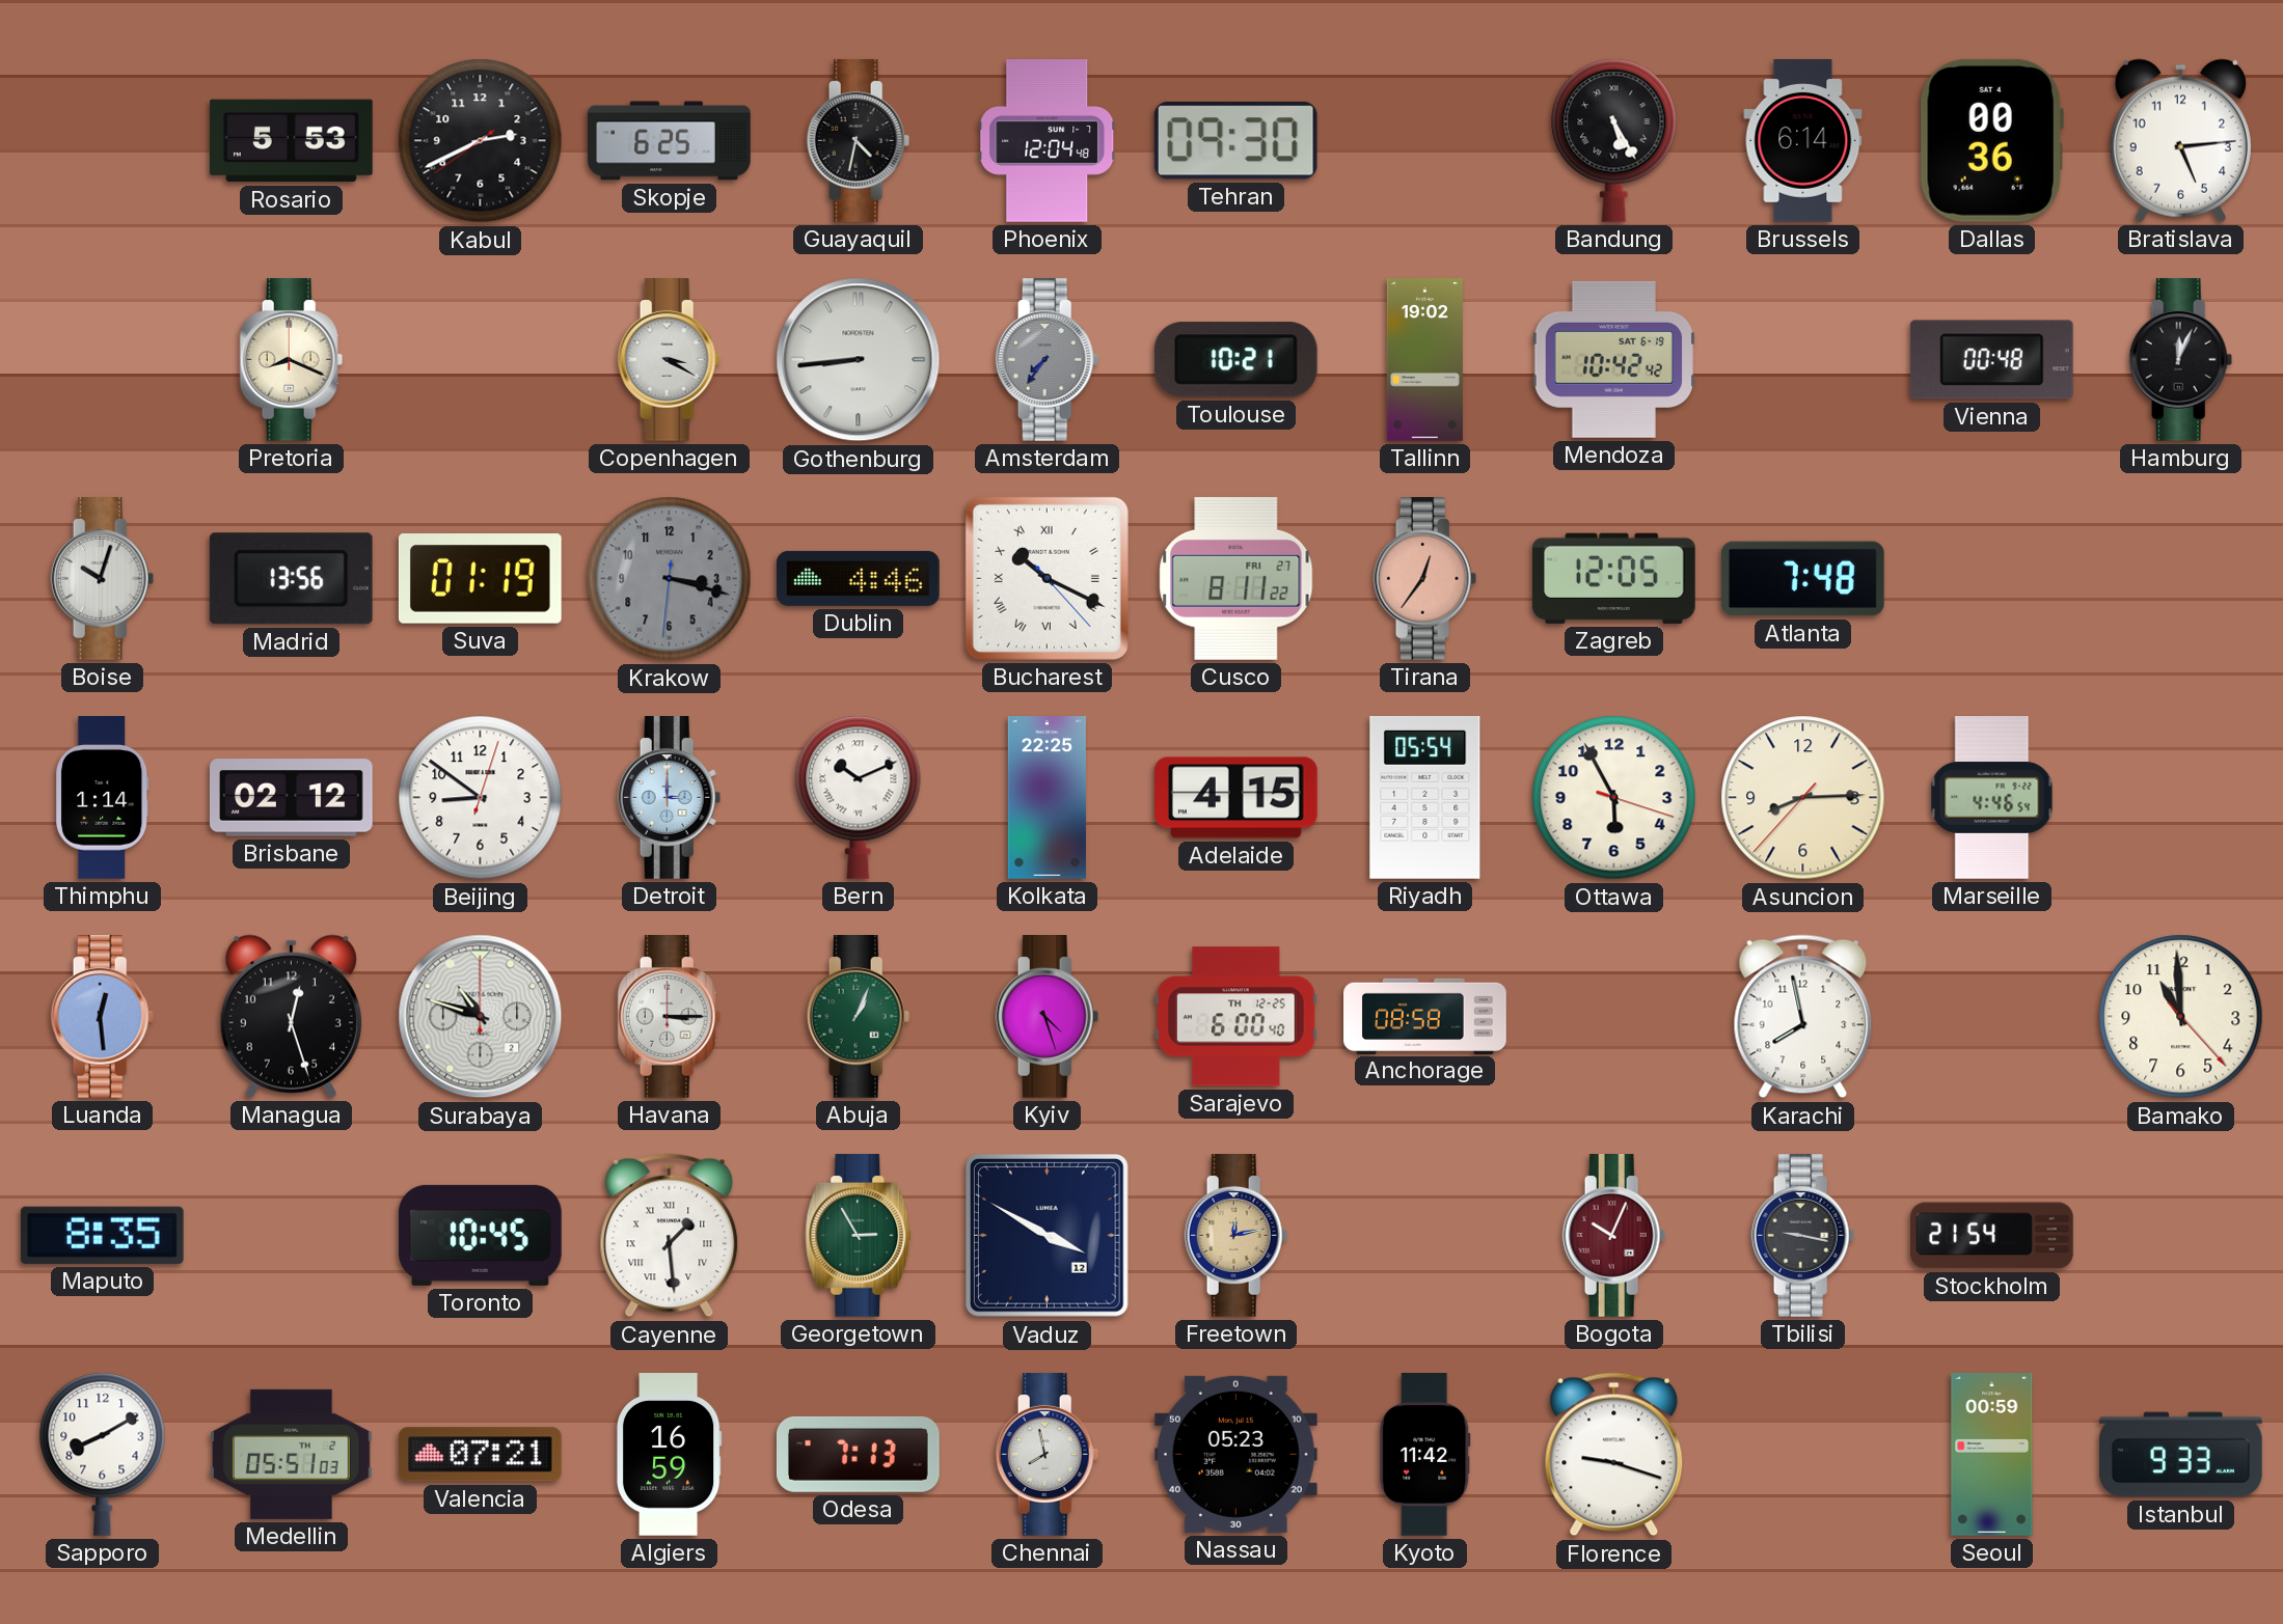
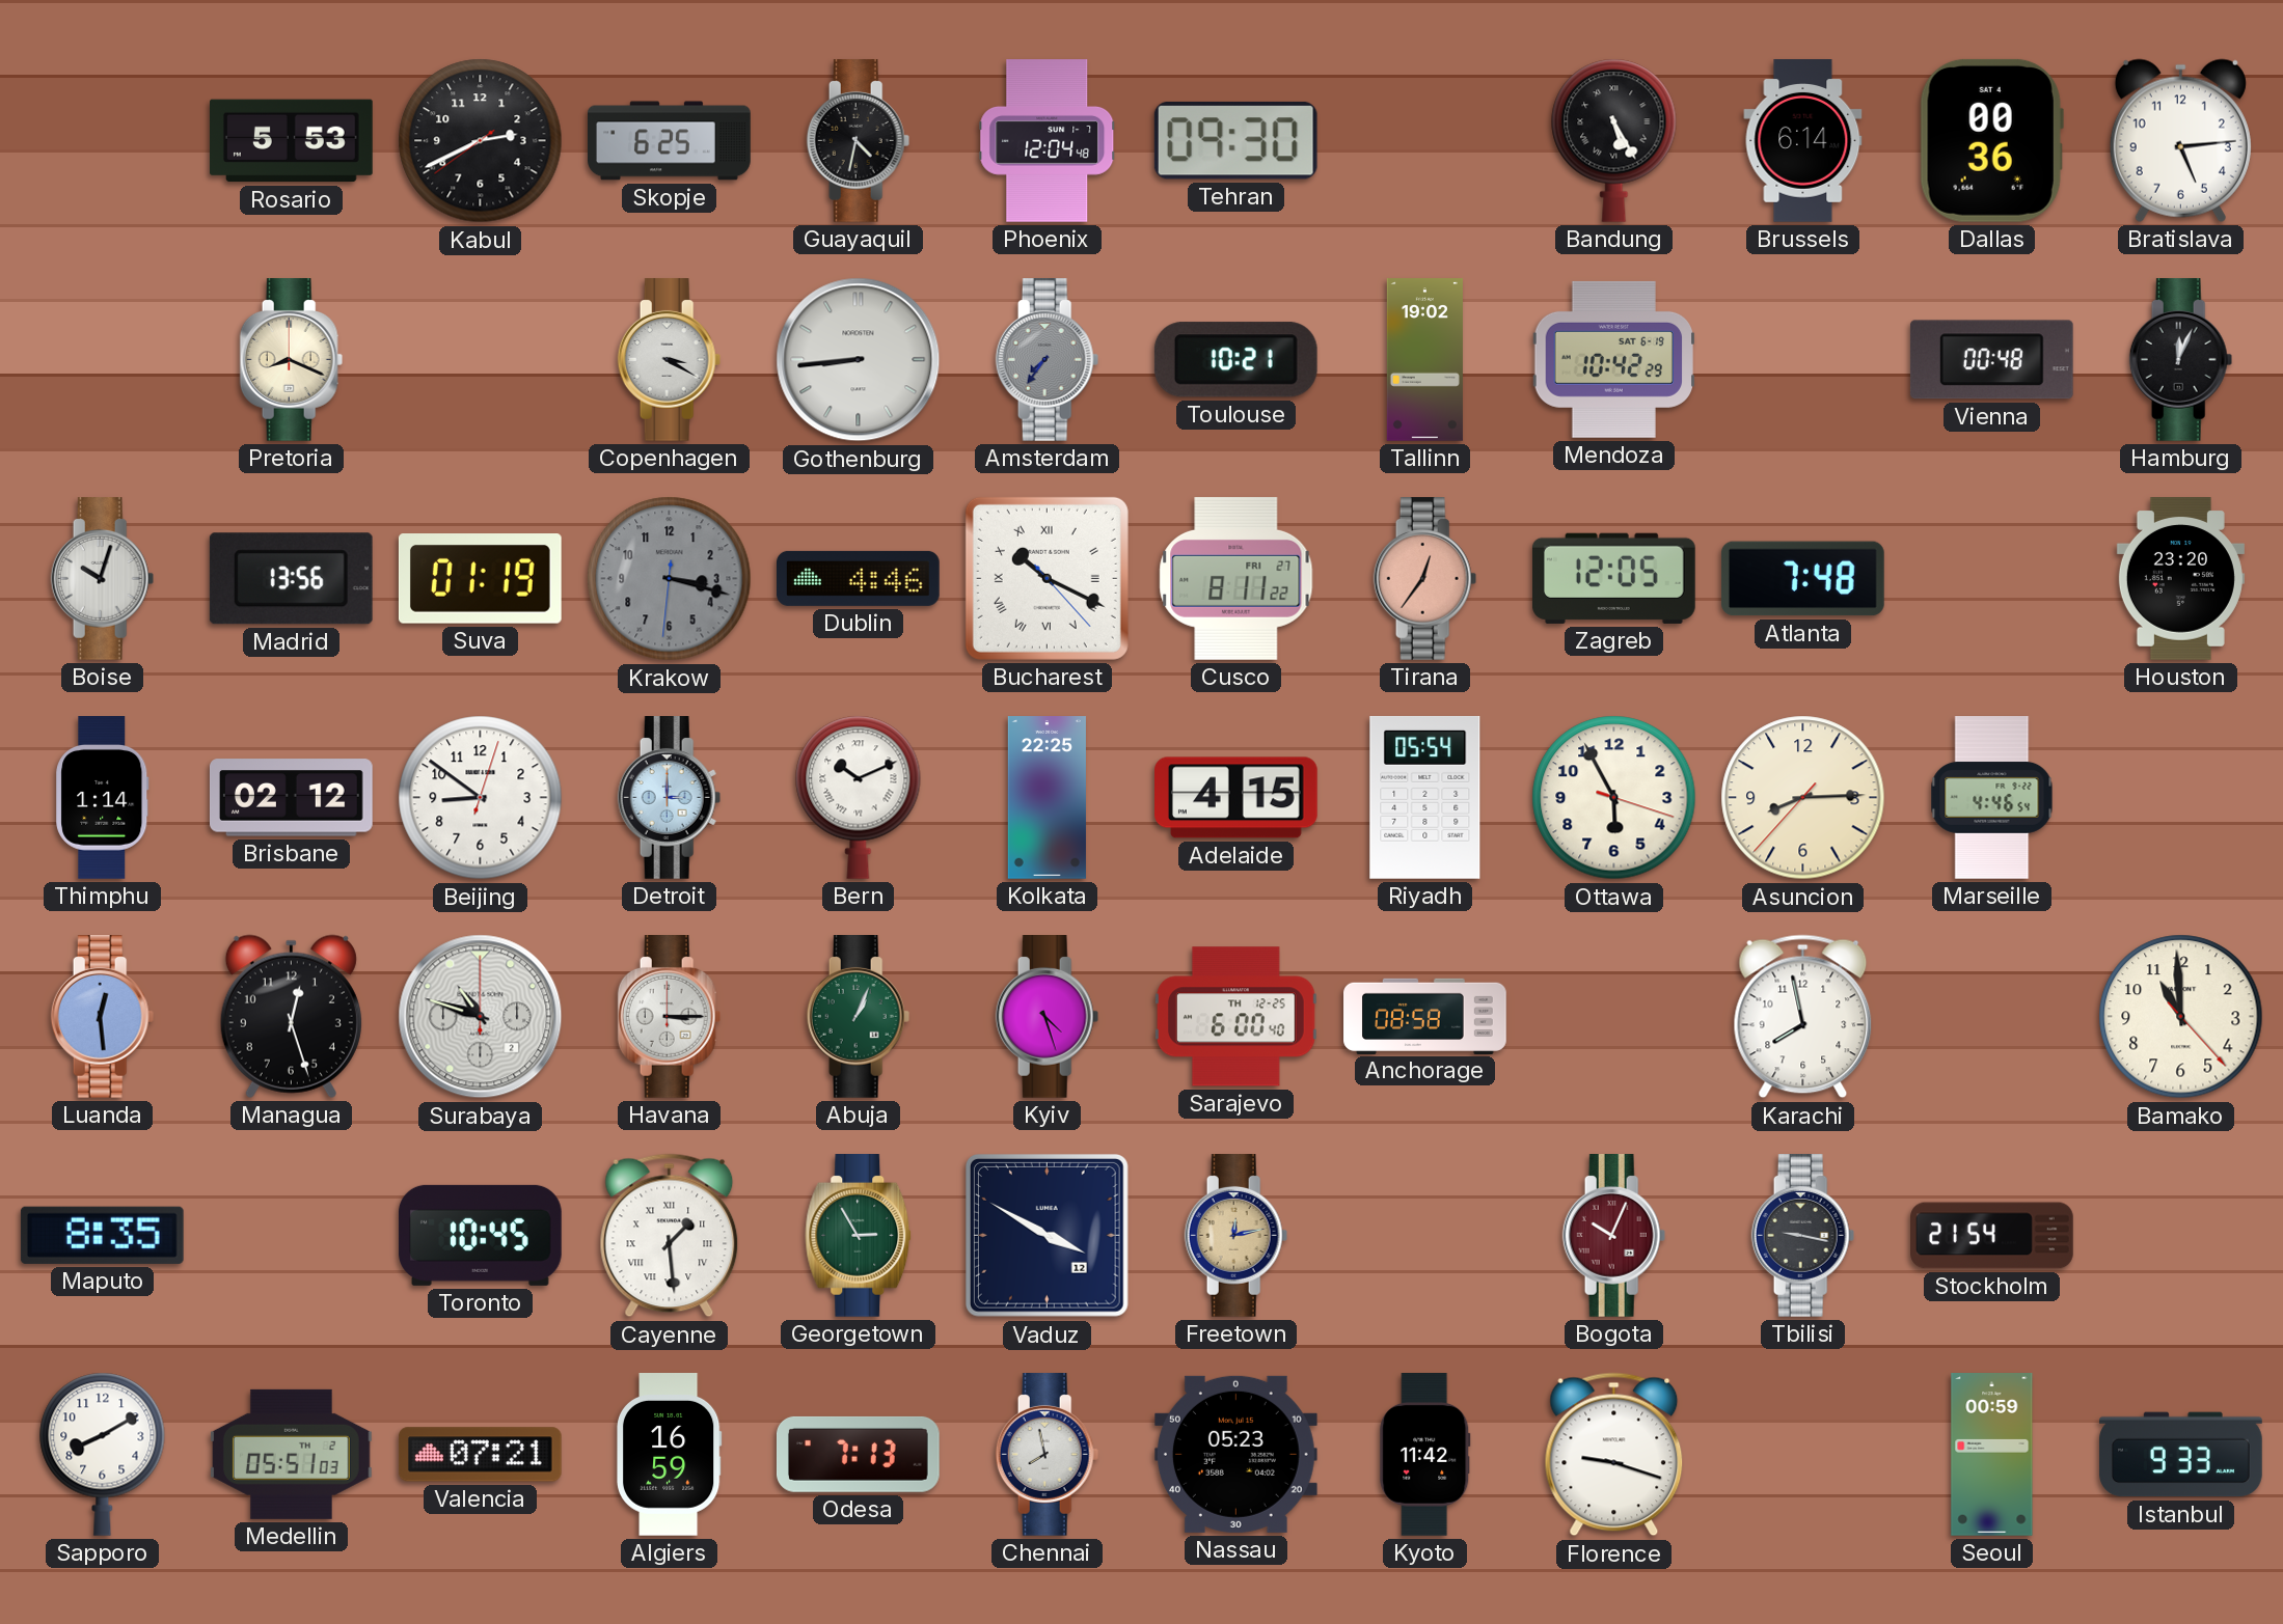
Mendoza: 10:42:42 -> 10:42:29
Houston: none -> 23:20
